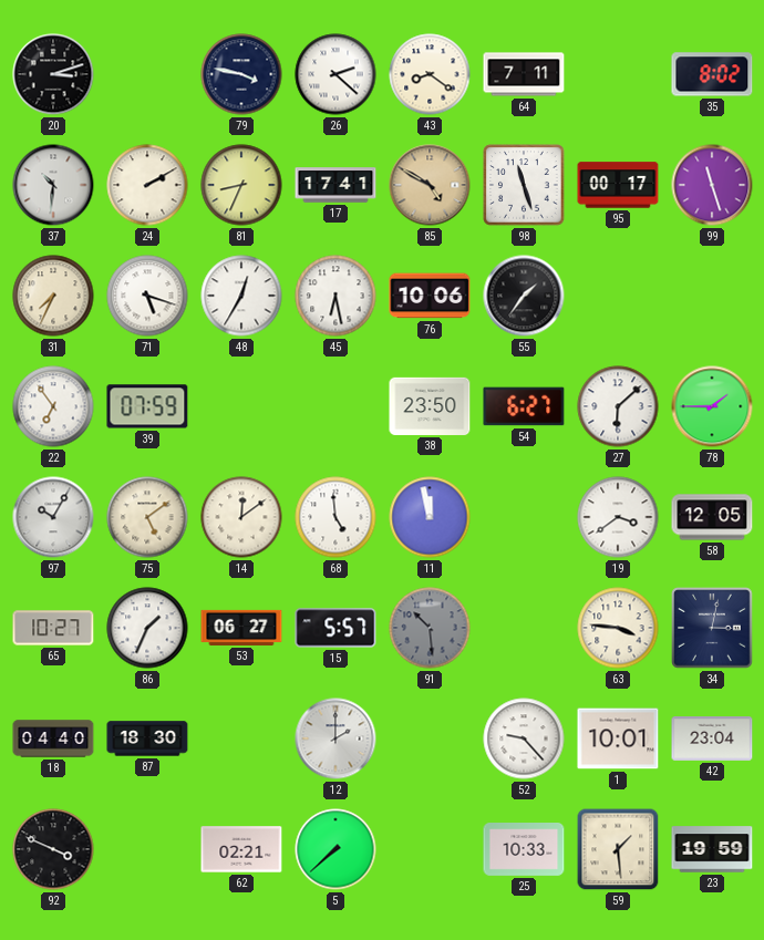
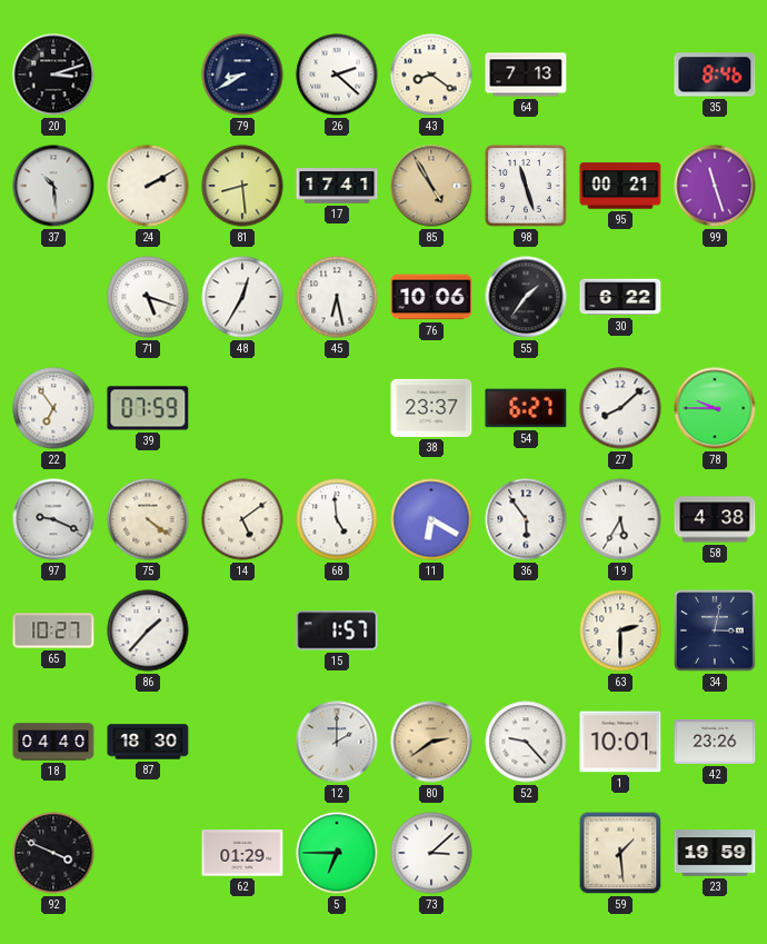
79: 3:47 -> 8:40
64: 7:11 -> 7:13
35: 8:02 -> 8:46
37: 10:31 -> 10:29
81: 8:34 -> 8:29
85: 4:50 -> 4:55
95: 00:17 -> 00:21
31: 7:34 -> none
30: none -> 6:22
38: 23:50 -> 23:37
27: 6:08 -> 8:08
78: 1:45 -> 9:45
97: 10:05 -> 9:19
75: 5:09 -> 4:21
14: 12:09 -> 5:09
11: 11:58 -> 6:20
36: none -> 5:54
19: 3:39 -> 5:35
58: 12:05 -> 4:38
86: 1:34 -> 1:37
53: 06:27 -> none
15: 5:57 -> 1:57
91: 10:29 -> none
63: 3:46 -> 2:30
80: none -> 2:39
42: 23:04 -> 23:26
62: 02:21 -> 01:29
5: 7:38 -> 6:45
73: none -> 3:08
25: 10:33 -> none
